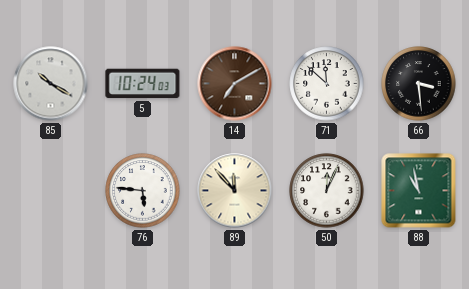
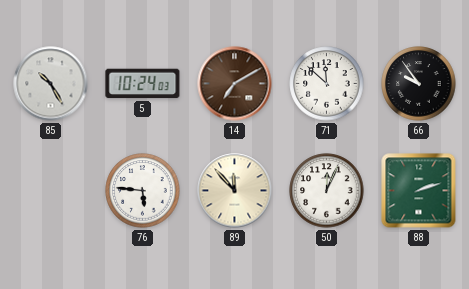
85: 10:20 -> 10:25
66: 3:29 -> 9:54
88: 10:58 -> 2:12
